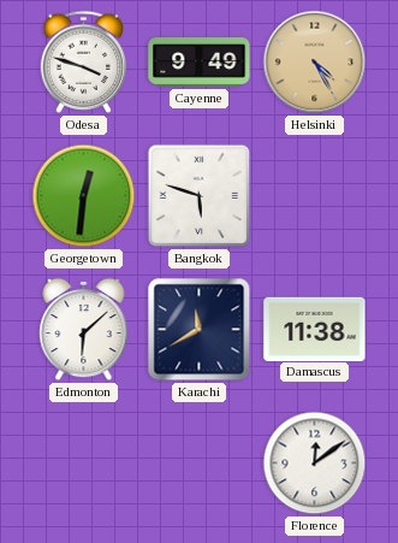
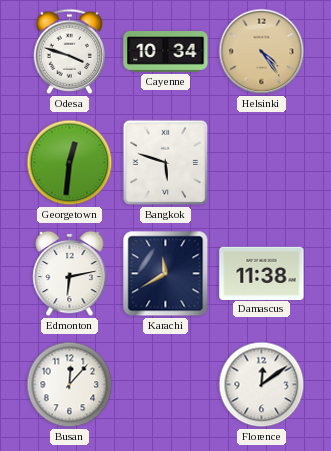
Cayenne: 9:49 -> 10:34
Helsinki: 4:25 -> 4:24
Edmonton: 6:08 -> 6:13
Busan: none -> 12:07
